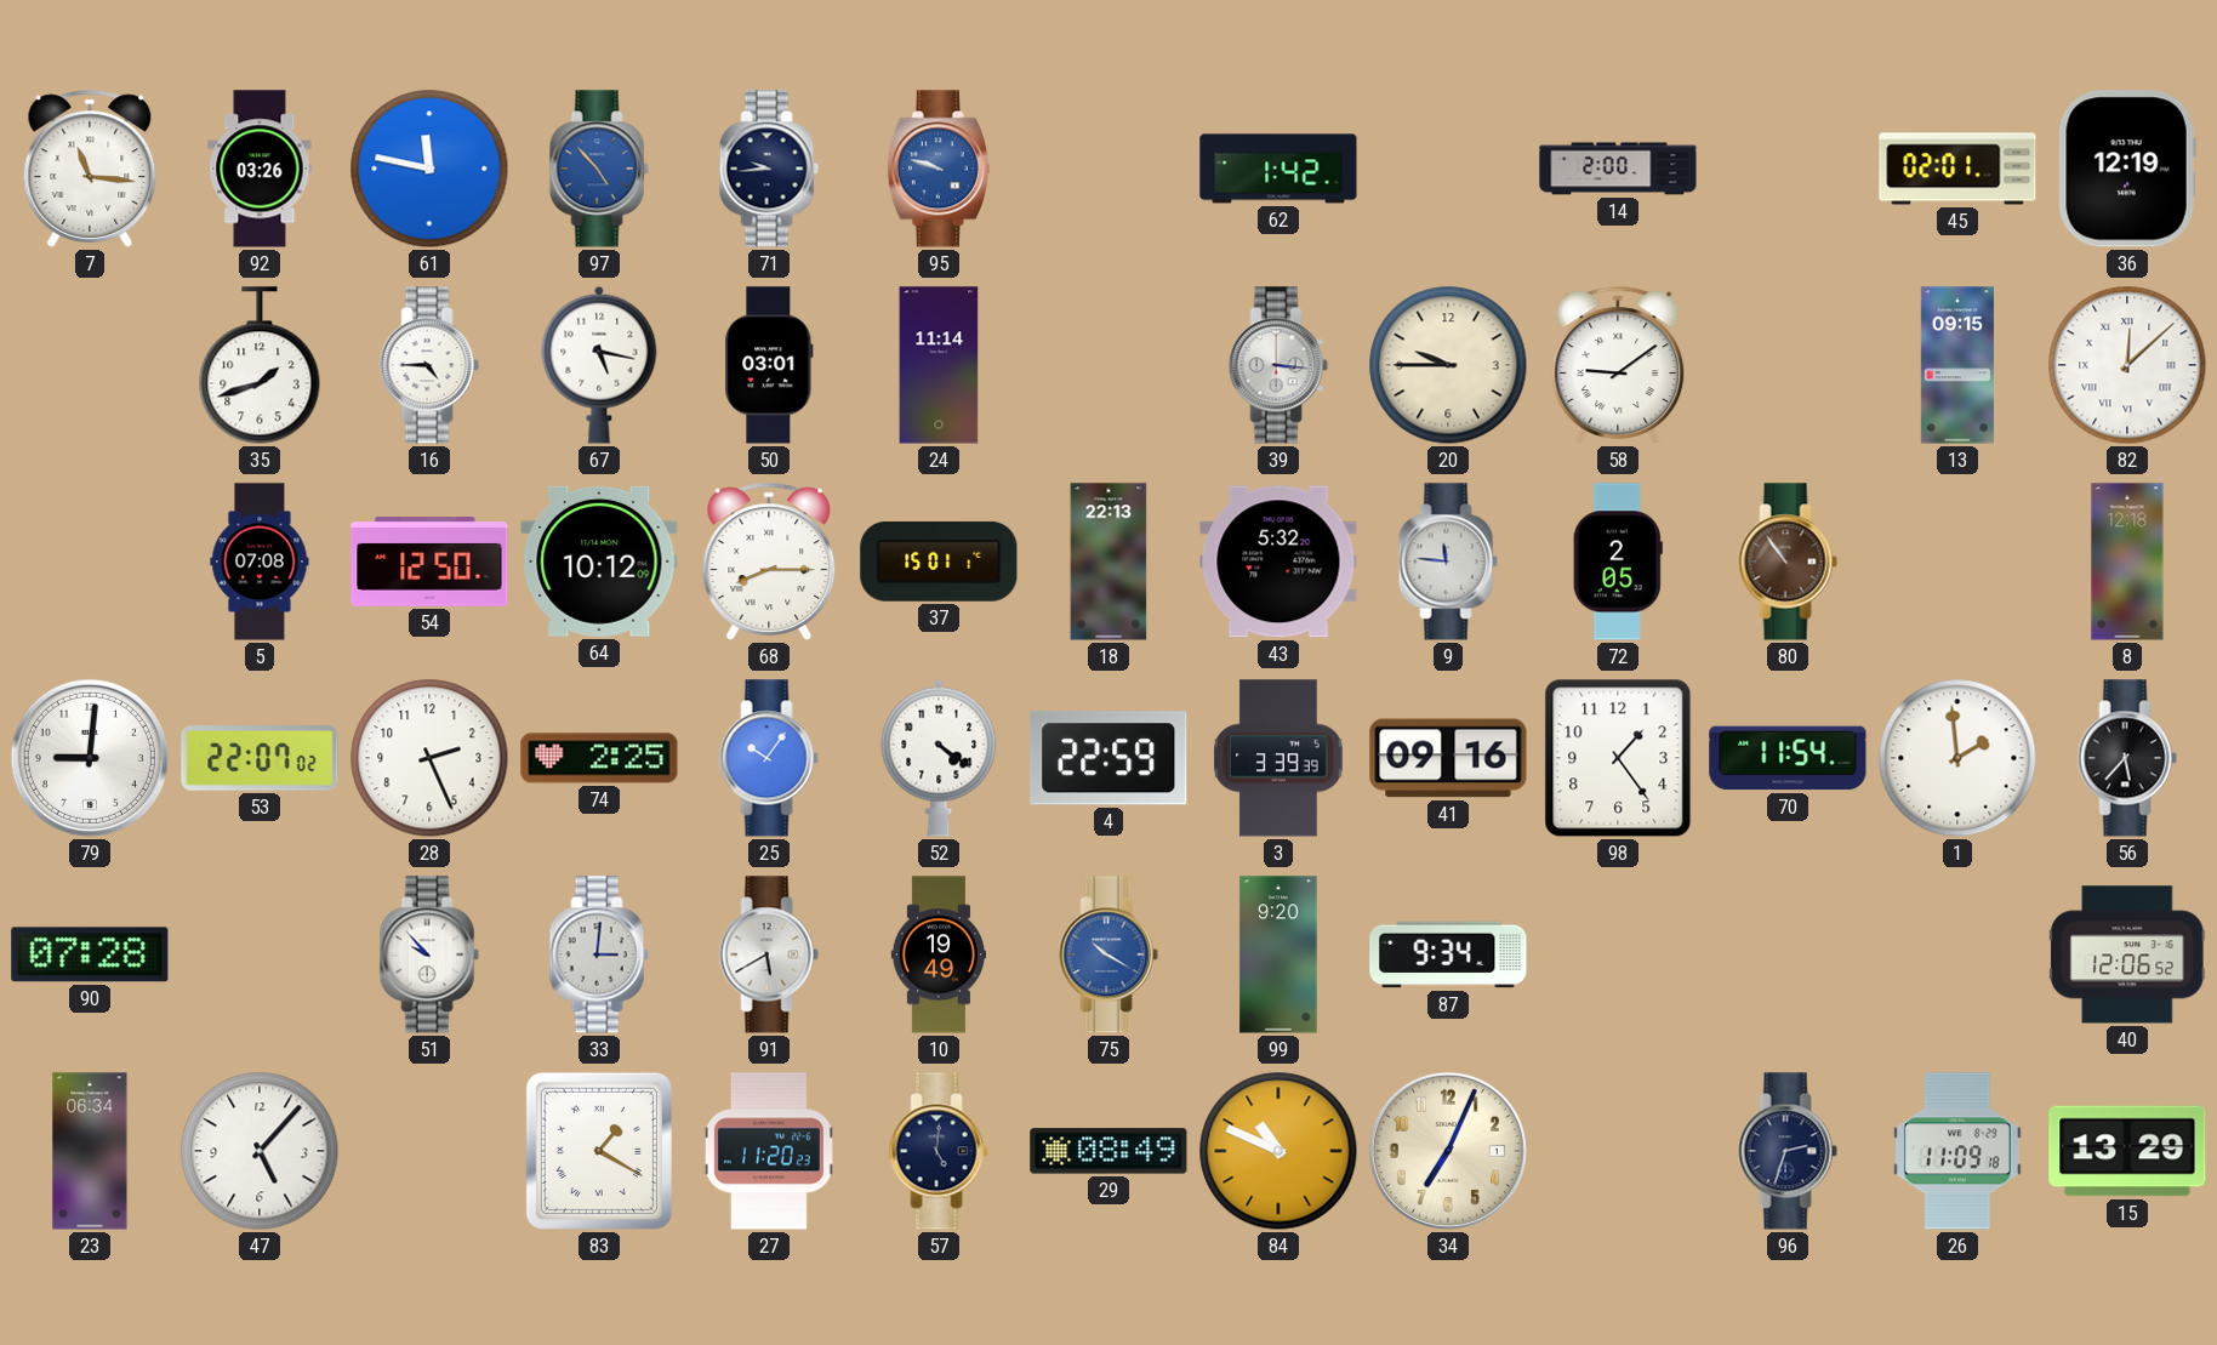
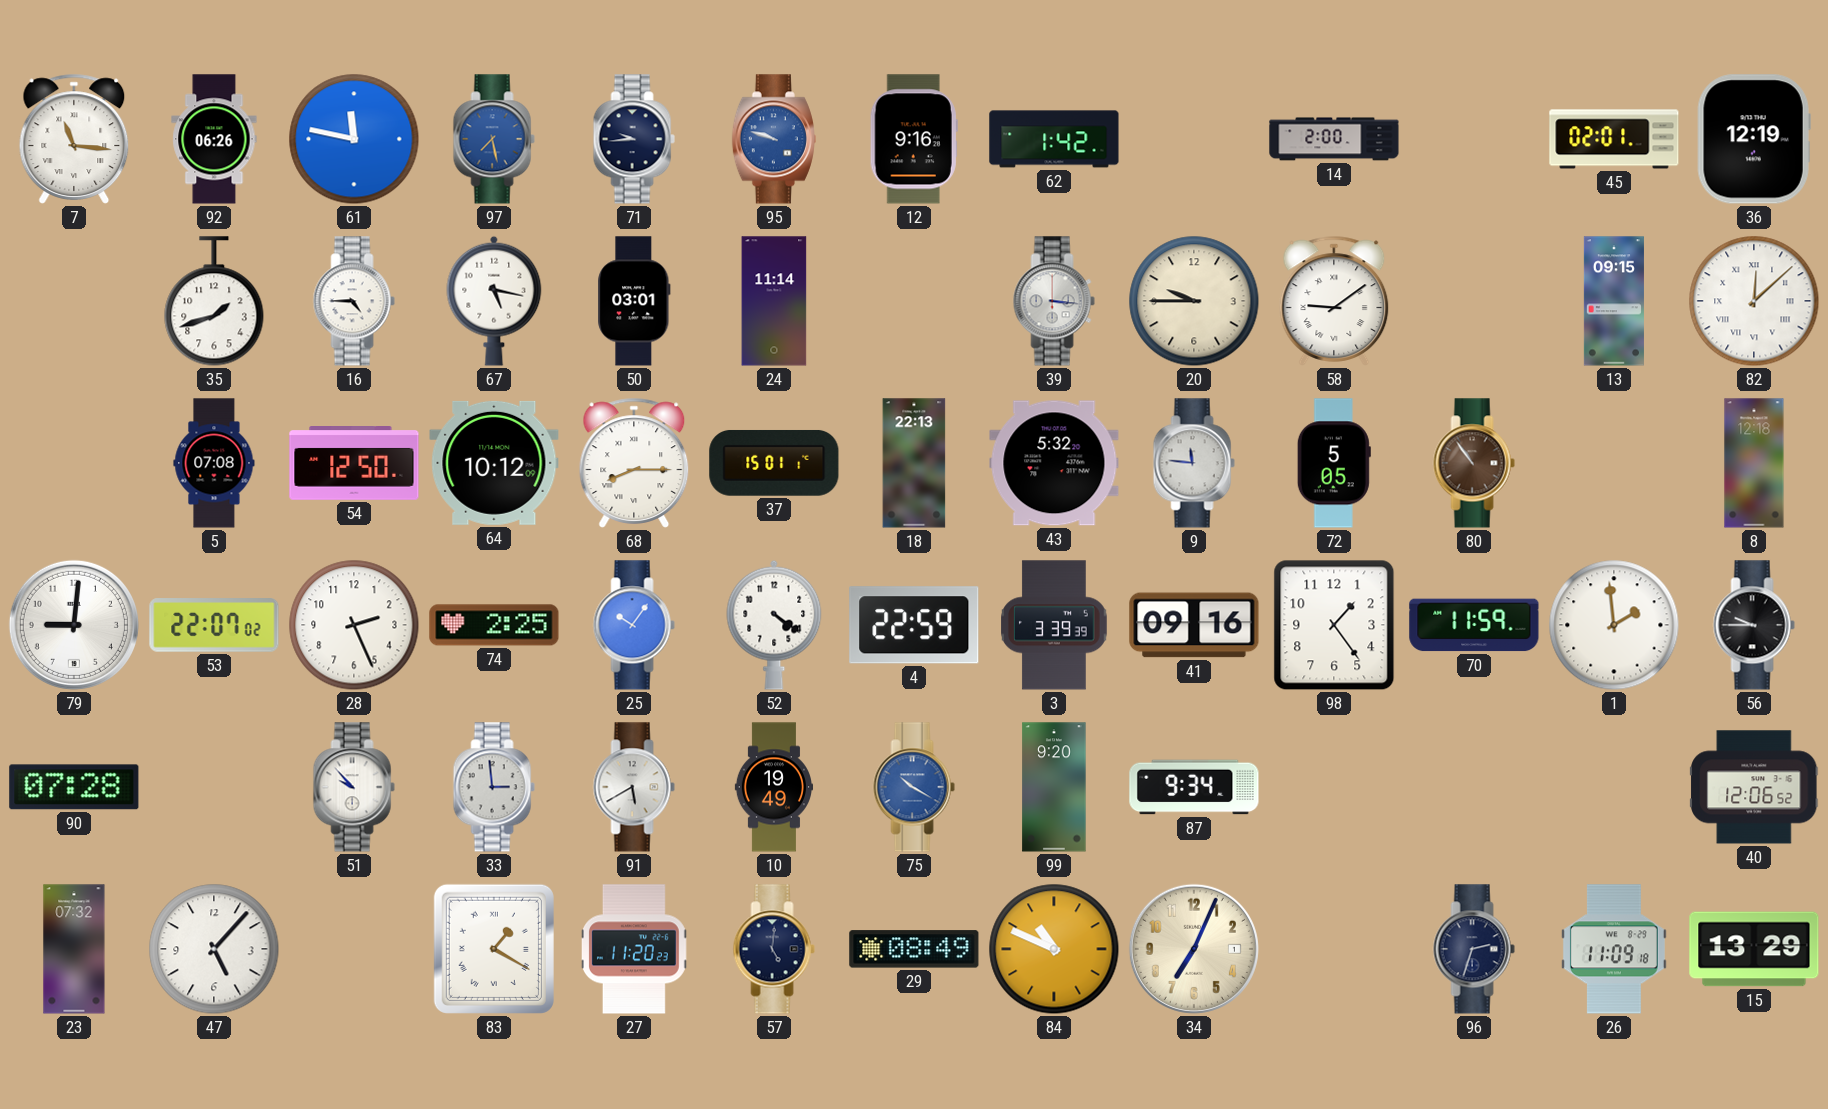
92: 03:26 -> 06:26
97: 4:53 -> 7:28
12: none -> 9:16
72: 2:05 -> 5:05
70: 11:54 -> 11:59
56: 5:37 -> 9:45
33: 3:01 -> 2:59
23: 06:34 -> 07:32
